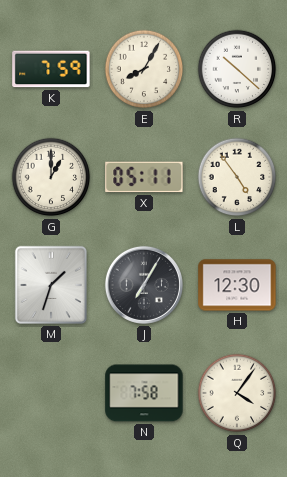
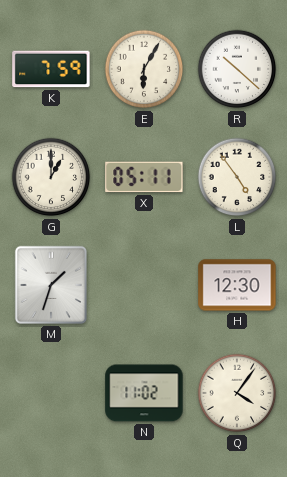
E: 8:05 -> 6:05
J: 7:05 -> none
N: 7:58 -> 11:02
